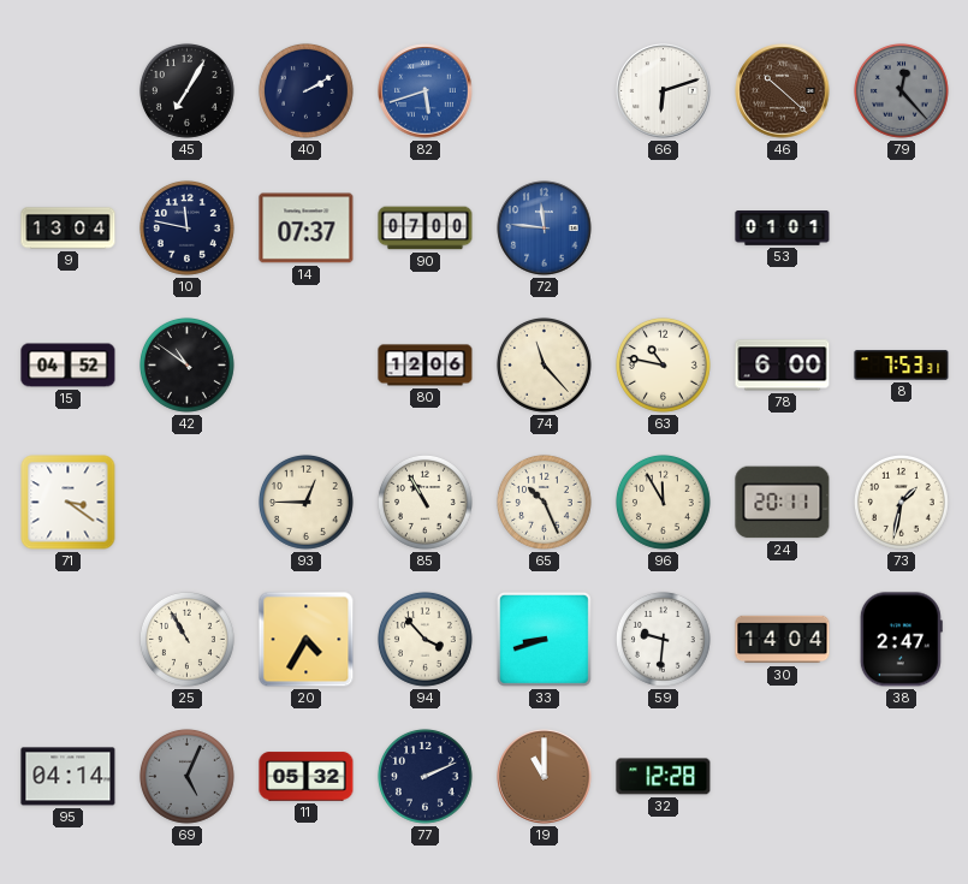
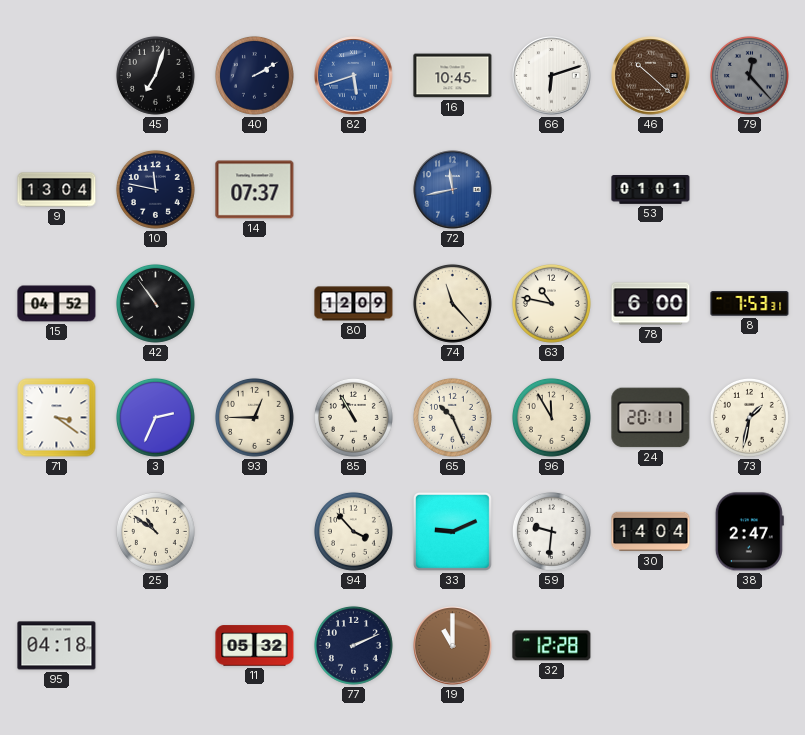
45: 7:05 -> 7:03
16: none -> 10:45
90: 07:00 -> none
72: 11:46 -> 11:43
42: 10:51 -> 10:54
80: 12:06 -> 12:09
3: none -> 2:34
25: 10:55 -> 10:51
20: 4:35 -> none
33: 8:42 -> 9:11
95: 04:14 -> 04:18
69: 5:04 -> none
